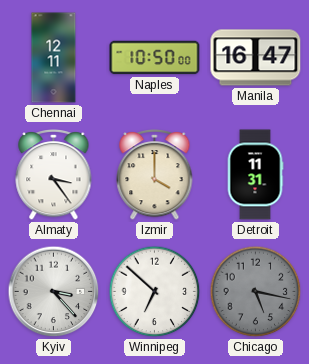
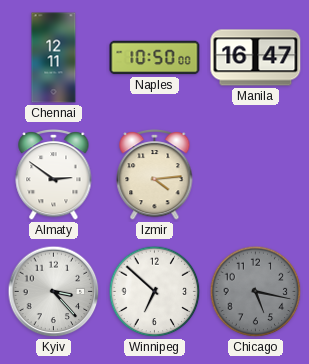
Almaty: 3:24 -> 2:51
Izmir: 4:00 -> 4:14
Detroit: 11:31 -> none
